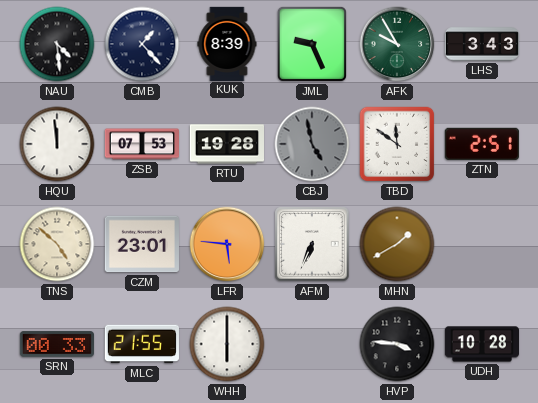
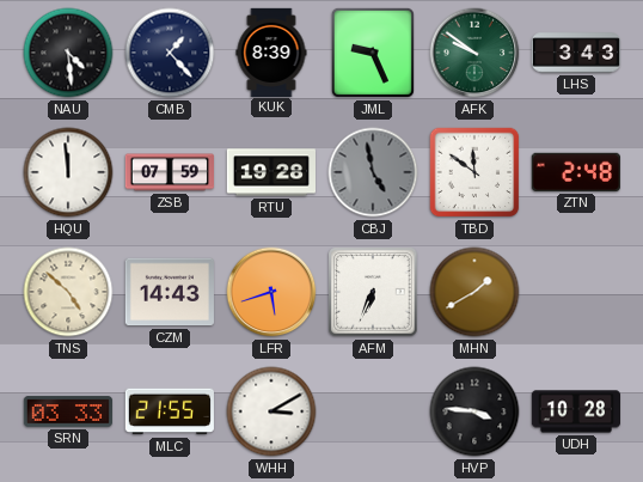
AFK: 9:55 -> 9:51
ZSB: 07:53 -> 07:59
ZTN: 2:51 -> 2:48
CZM: 23:01 -> 14:43
LFR: 5:46 -> 5:42
SRN: 00:33 -> 03:33
WHH: 6:00 -> 3:10
